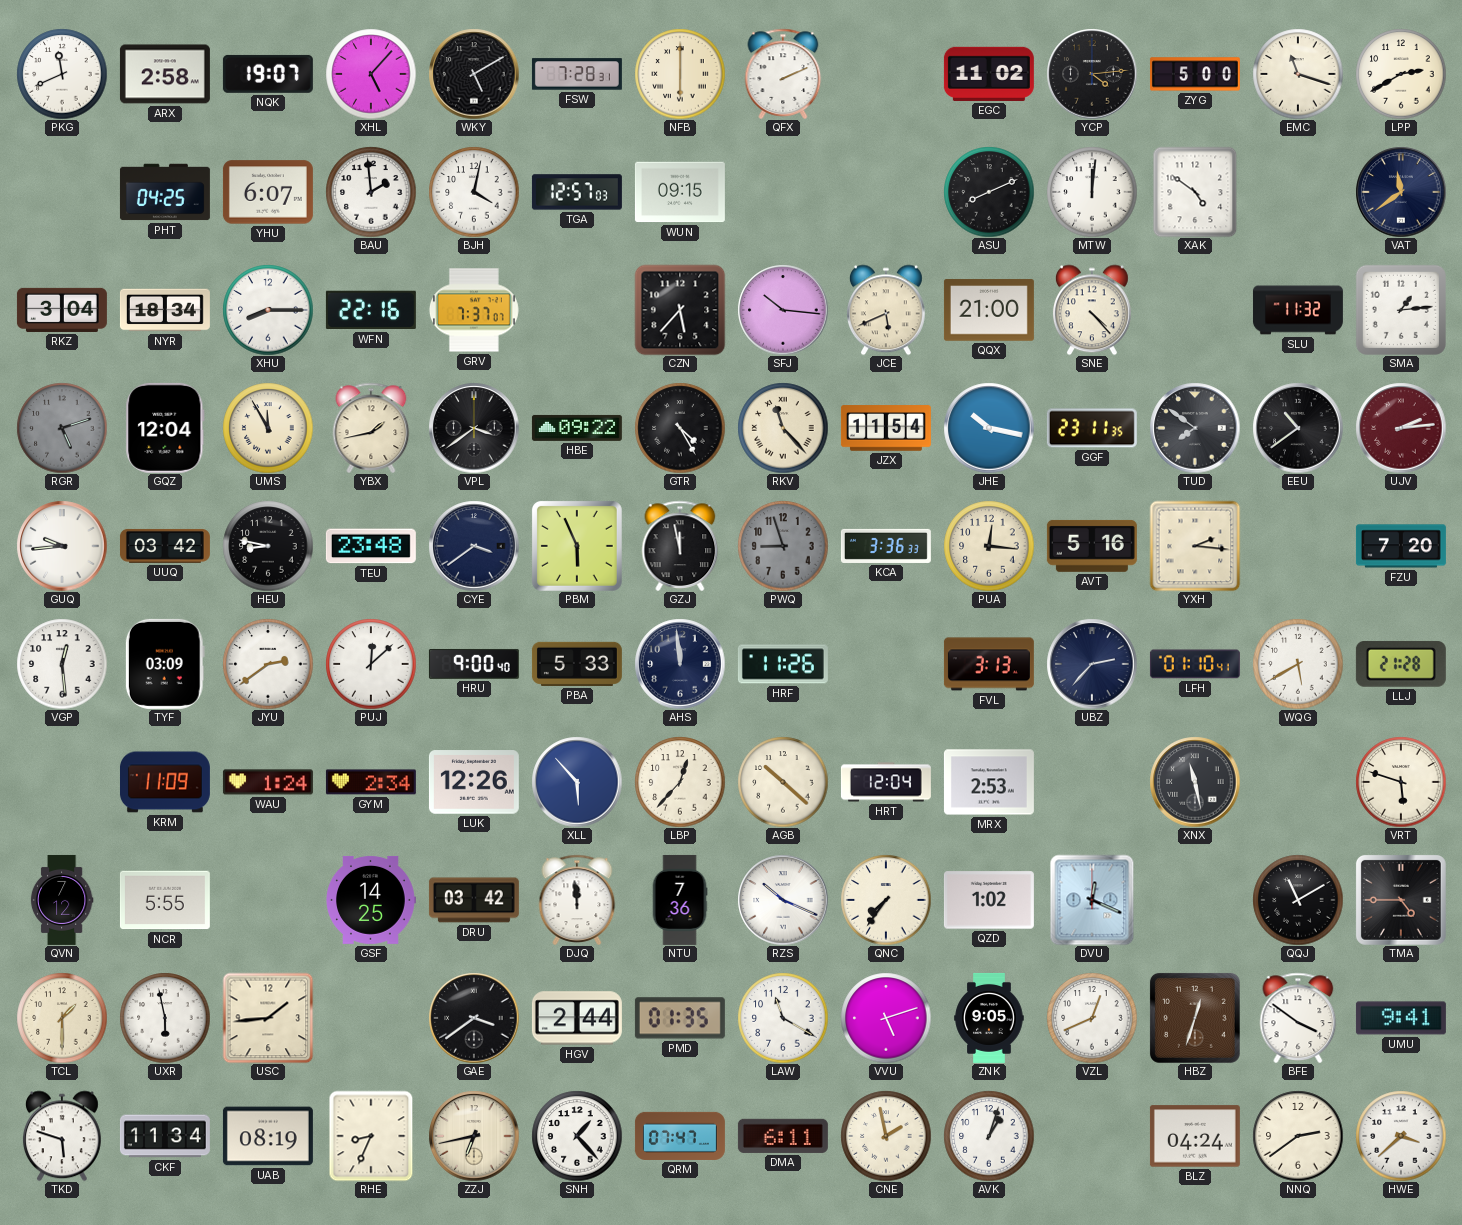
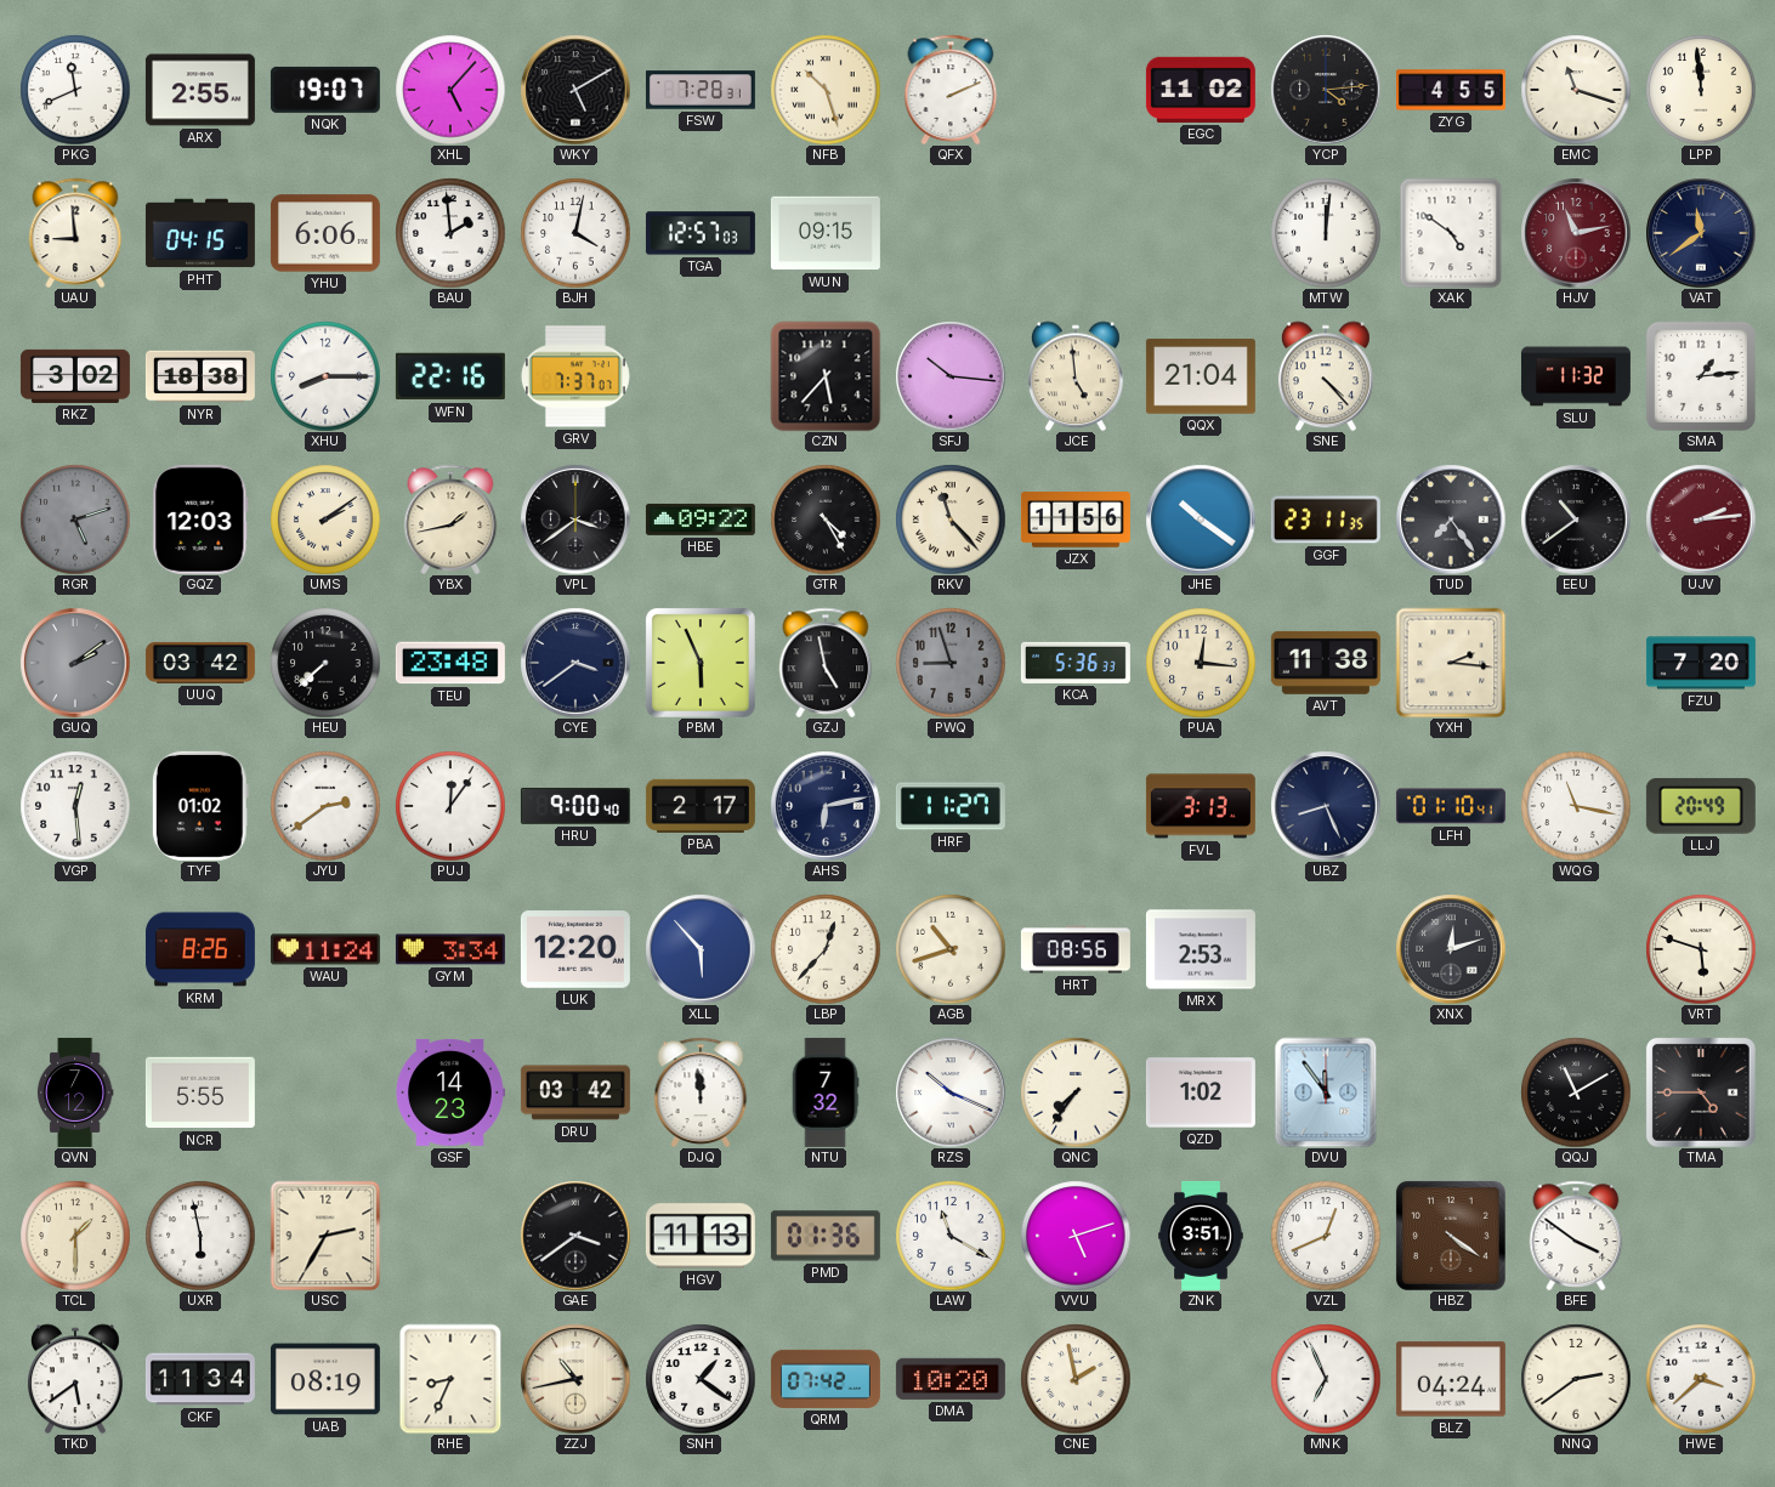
ARX: 2:58 -> 2:55
NFB: 6:00 -> 10:27
ZYG: 5:00 -> 4:55
LPP: 2:40 -> 11:59
UAU: none -> 8:59
PHT: 04:25 -> 04:15
YHU: 6:07 -> 6:06
ASU: 8:11 -> none
HJV: none -> 11:13
RKZ: 3:04 -> 3:02
NYR: 18:34 -> 18:38
JCE: 5:41 -> 4:59
QQX: 21:00 -> 21:04
GQZ: 12:04 -> 12:03
UMS: 11:55 -> 2:09
JZX: 11:54 -> 11:56
JHE: 10:17 -> 10:21
TUD: 7:51 -> 7:24
GUQ: 9:44 -> 2:09
GUQ dial: white -> grey
HEU: 8:47 -> 7:38
GZJ: 11:58 -> 4:58
KCA: 3:36 -> 5:36
AVT: 5:16 -> 11:38
TYF: 03:09 -> 01:02
PUJ: 12:08 -> 12:06
PBA: 5:33 -> 2:17
AHS: 11:59 -> 6:13
HRF: 11:26 -> 11:27
UBZ: 2:37 -> 8:26
WQG: 5:40 -> 11:17
LLJ: 21:28 -> 20:49
KRM: 11:09 -> 8:26
WAU: 1:24 -> 11:24
GYM: 2:34 -> 3:34
LUK: 12:26 -> 12:20
AGB: 10:22 -> 10:42
HRT: 12:04 -> 08:56
XNX: 11:28 -> 12:12
GSF: 14:25 -> 14:23
NTU: 7:36 -> 7:32
DVU: 12:19 -> 11:54
USC: 1:44 -> 2:35
HGV: 2:44 -> 11:13
PMD: 01:35 -> 01:36
ZNK: 9:05 -> 3:51
HBZ: 12:33 -> 4:21
UMU: 9:41 -> none
TKD: 5:48 -> 5:39
ZZJ: 6:43 -> 10:43
SNH: 1:23 -> 1:21
QRM: 07:47 -> 07:42
DMA: 6:11 -> 10:20
AVK: 1:03 -> none
MNK: none -> 6:56
